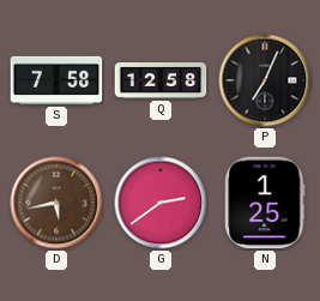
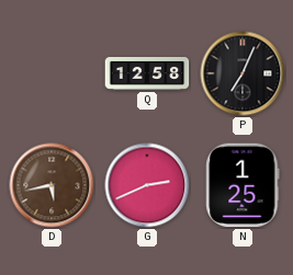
S: 7:58 -> none
G: 2:39 -> 2:41
